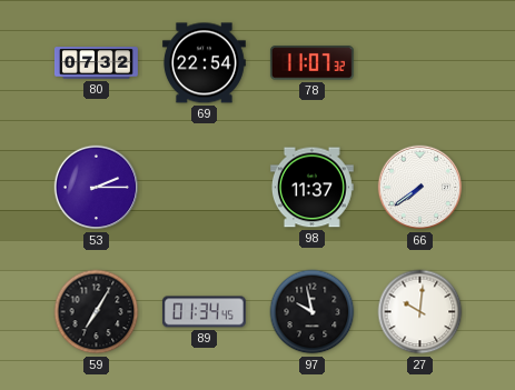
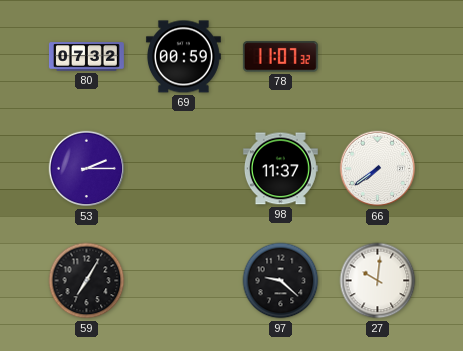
69: 22:54 -> 00:59
89: 01:34 -> none
97: 9:58 -> 9:22
